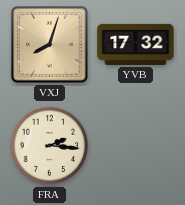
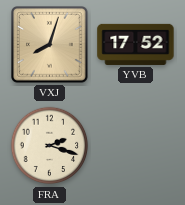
YVB: 17:32 -> 17:52
FRA: 2:16 -> 2:18
